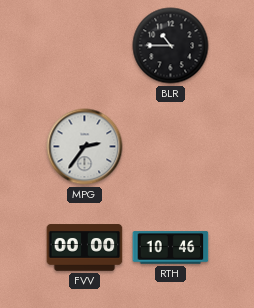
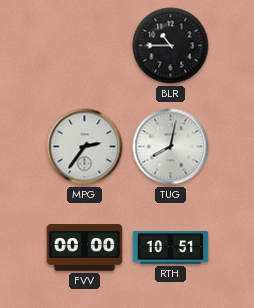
TUG: none -> 8:02
RTH: 10:46 -> 10:51
